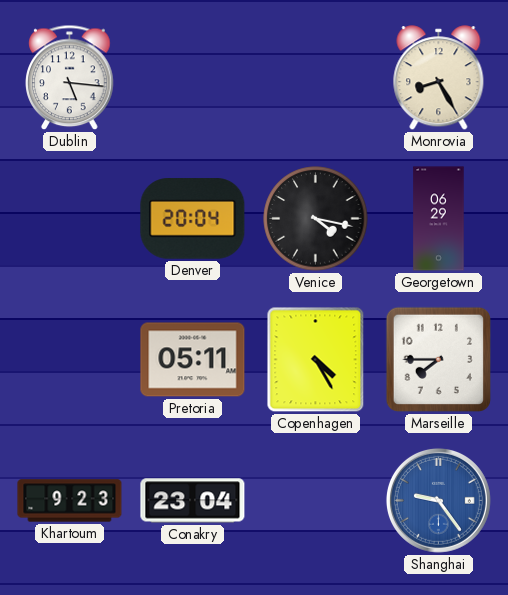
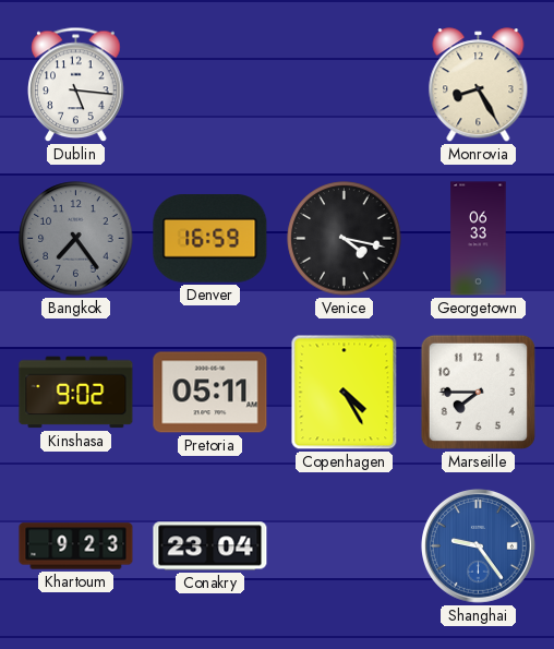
Bangkok: none -> 7:24
Denver: 20:04 -> 16:59
Georgetown: 06:29 -> 06:33
Kinshasa: none -> 9:02
